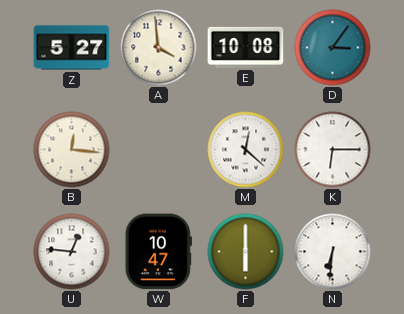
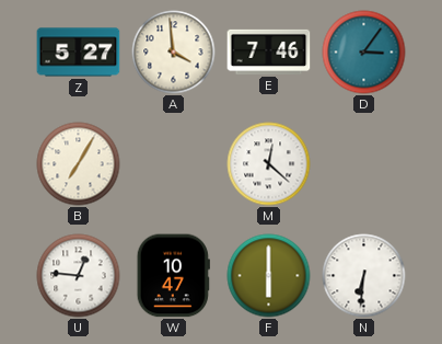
E: 10:08 -> 7:46
B: 12:16 -> 7:05
K: 6:15 -> none
